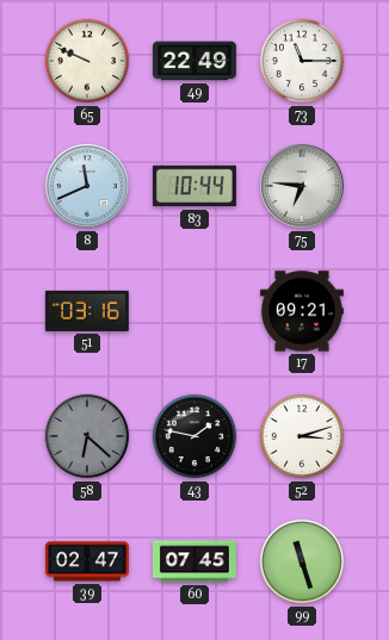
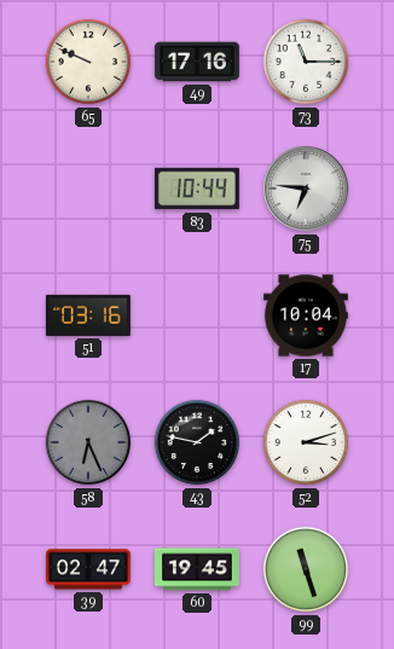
49: 22:49 -> 17:16
8: 11:41 -> none
17: 09:21 -> 10:04
58: 6:22 -> 6:26
60: 07:45 -> 19:45
